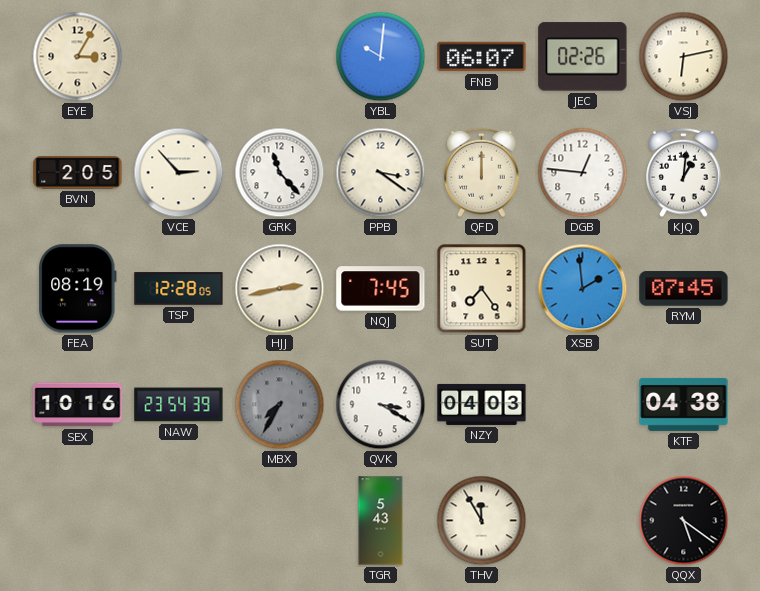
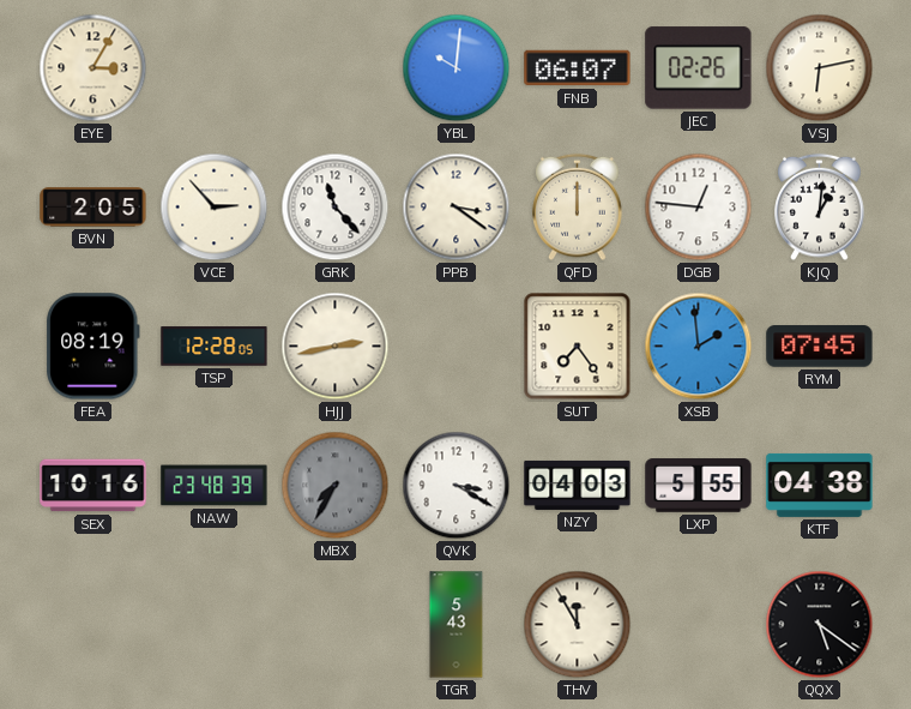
NQJ: 7:45 -> none
NAW: 23:54 -> 23:48
LXP: none -> 5:55
